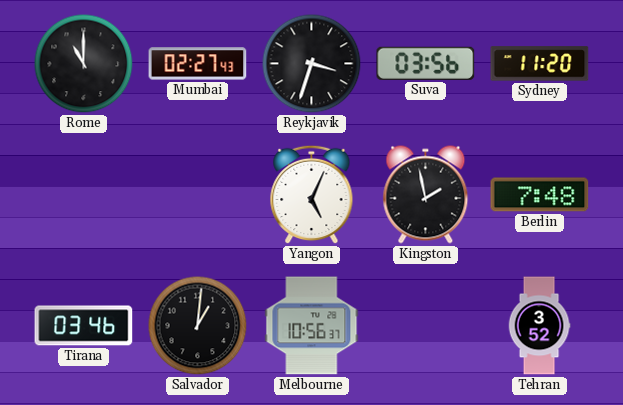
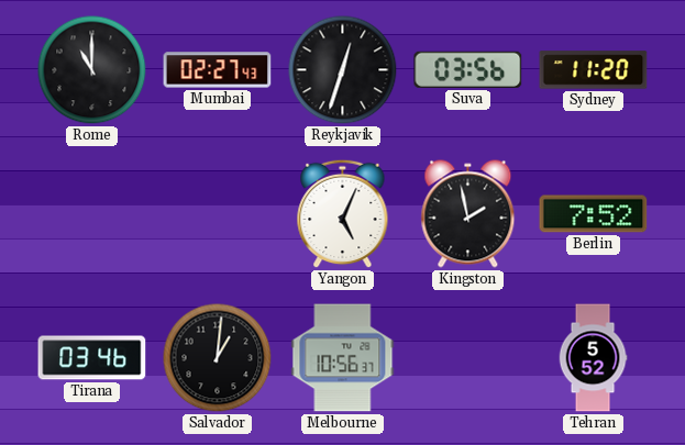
Reykjavik: 3:33 -> 12:33
Berlin: 7:48 -> 7:52
Tehran: 3:52 -> 5:52
